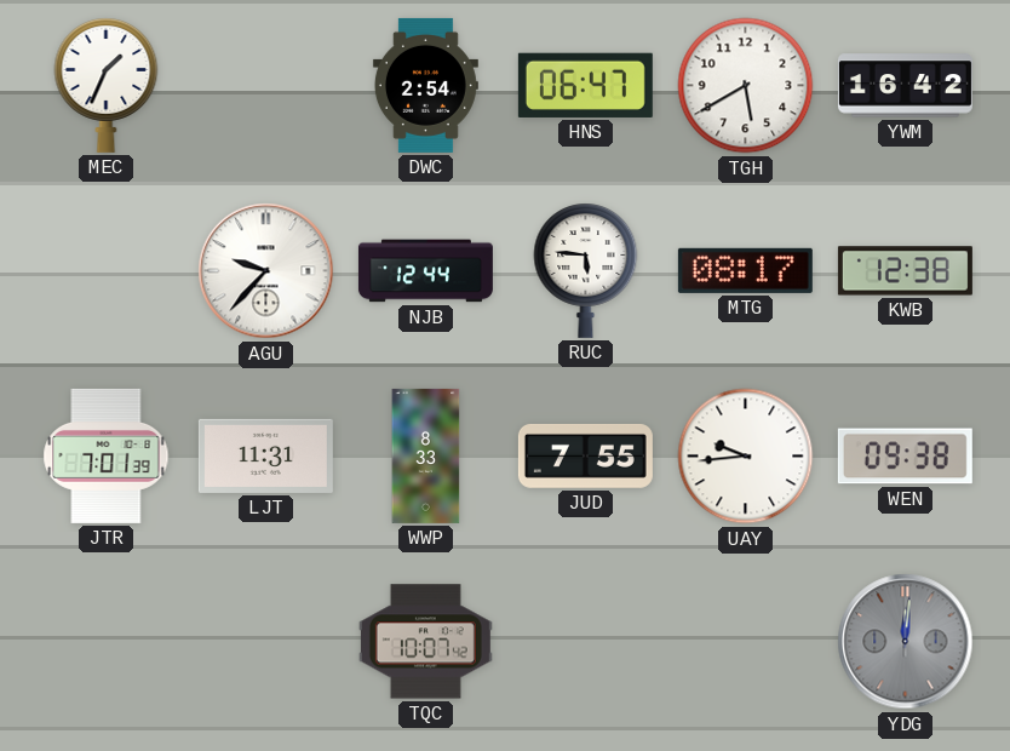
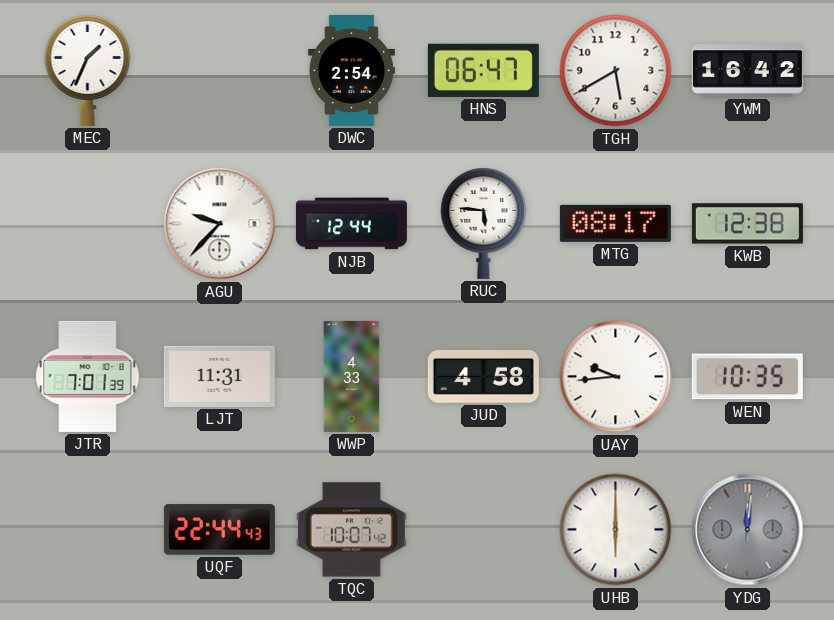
WWP: 8:33 -> 4:33
JUD: 7:55 -> 4:58
WEN: 09:38 -> 10:35
UQF: none -> 22:44
UHB: none -> 6:00
